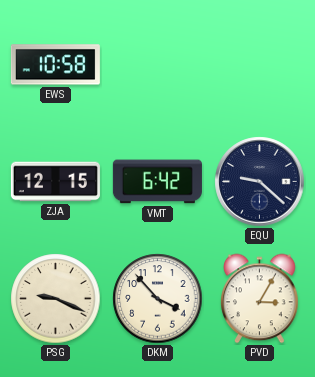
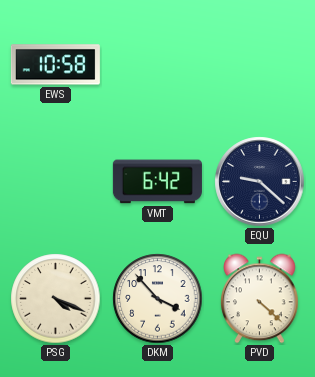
ZJA: 12:15 -> none
PSG: 9:19 -> 4:19
PVD: 3:05 -> 4:22
